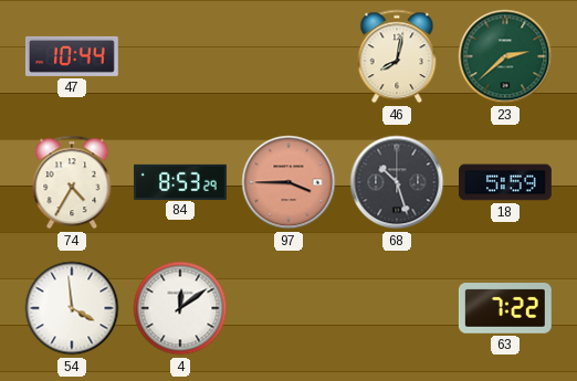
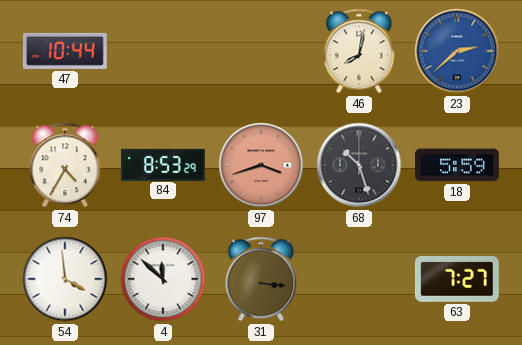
23 dial: green -> blue
97: 3:45 -> 3:42
4: 12:09 -> 11:52
31: none -> 3:16
63: 7:22 -> 7:27
